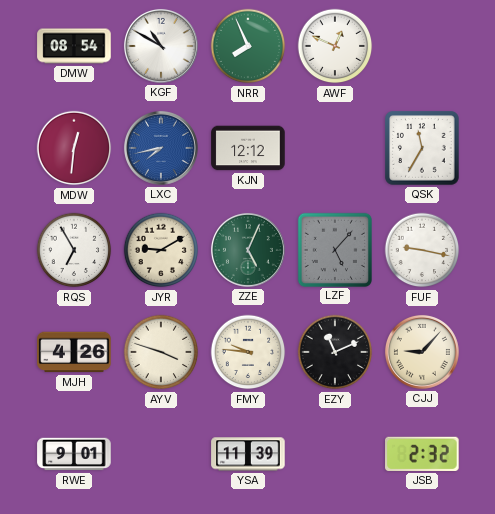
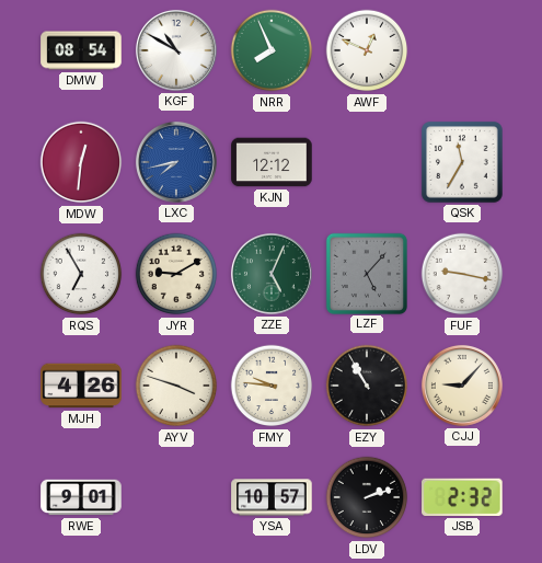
EZY: 11:11 -> 10:55
YSA: 11:39 -> 10:57
LDV: none -> 2:12
